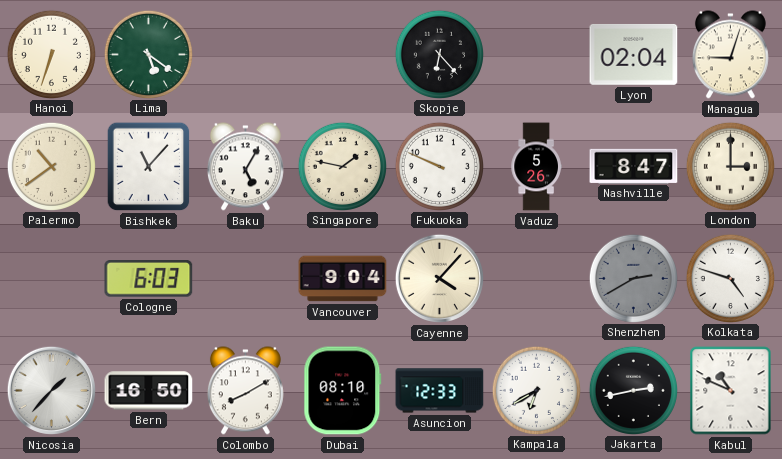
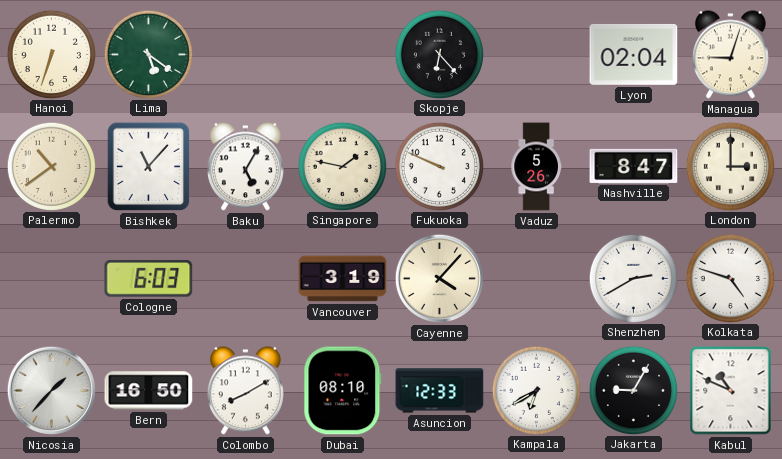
Vancouver: 9:04 -> 3:19
Shenzhen dial: grey -> white
Jakarta: 2:43 -> 9:05
